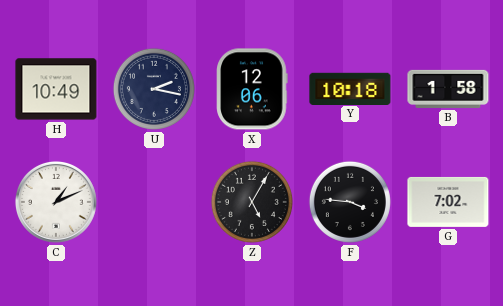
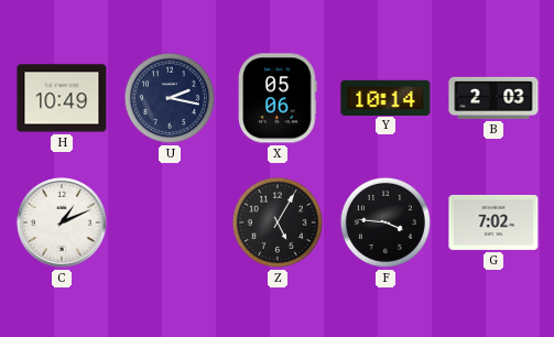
X: 12:06 -> 05:06
Y: 10:18 -> 10:14
B: 1:58 -> 2:03
